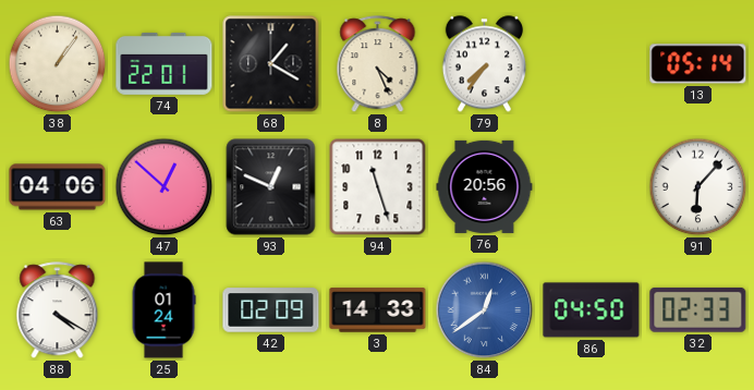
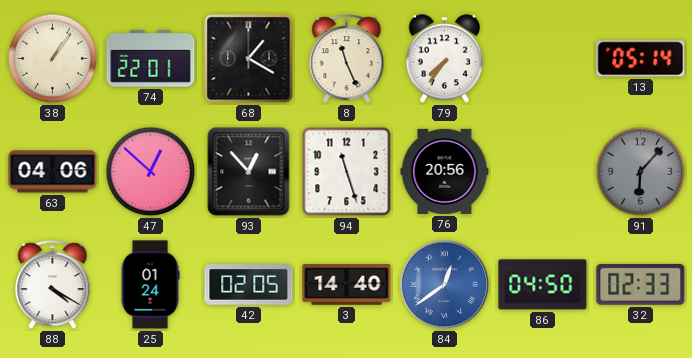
8: 4:26 -> 11:26
93: 12:49 -> 12:53
91 dial: white -> grey
42: 02:09 -> 02:05
3: 14:33 -> 14:40
